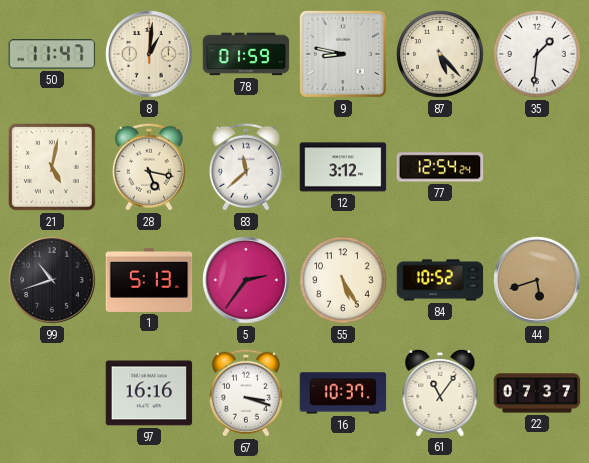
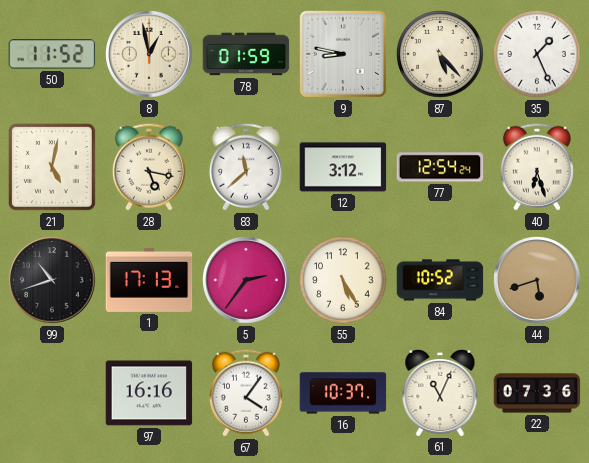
50: 11:47 -> 11:52
8: 1:01 -> 12:58
35: 1:31 -> 1:26
40: none -> 6:27
1: 5:13 -> 17:13
67: 3:18 -> 4:06
61: 11:06 -> 11:04
22: 07:37 -> 07:36
